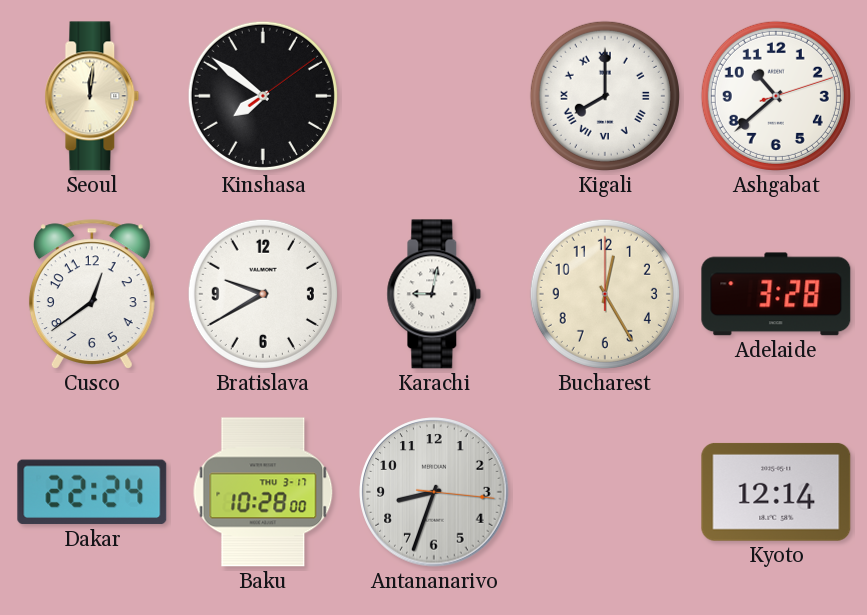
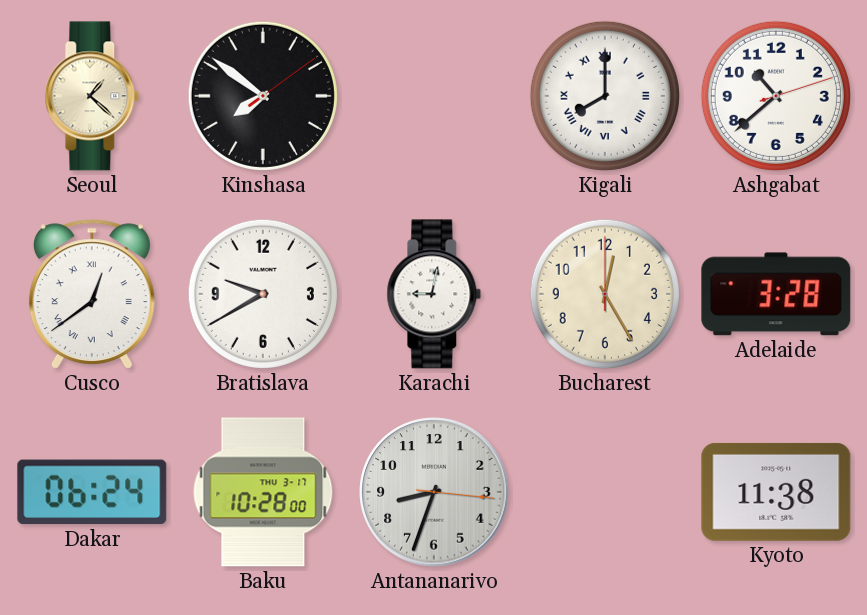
Seoul: 12:01 -> 1:22
Cusco numerals: Arabic -> Roman
Dakar: 22:24 -> 06:24
Kyoto: 12:14 -> 11:38
